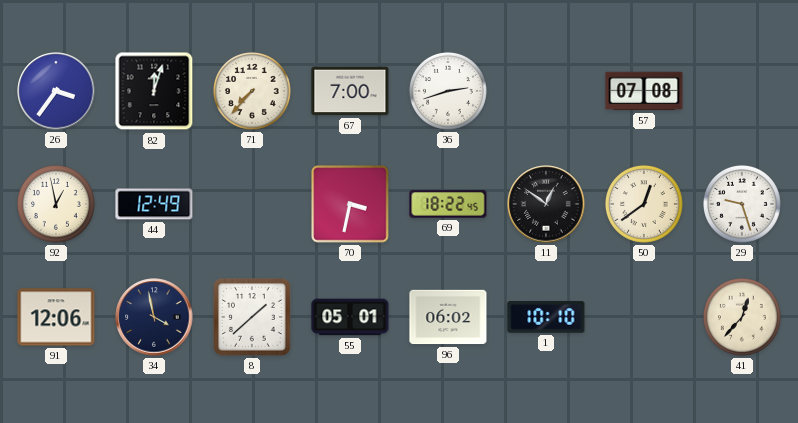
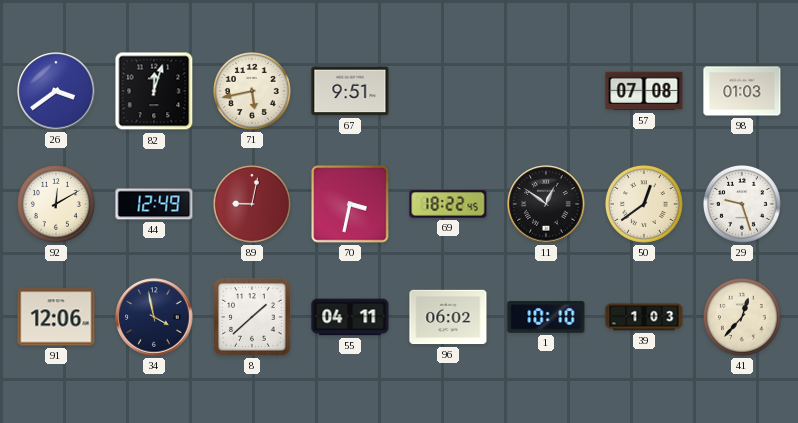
26: 3:36 -> 3:39
71: 7:37 -> 5:43
67: 7:00 -> 9:51
36: 2:42 -> none
98: none -> 01:03
92: 12:58 -> 12:10
89: none -> 9:02
55: 05:01 -> 04:11
39: none -> 1:03
